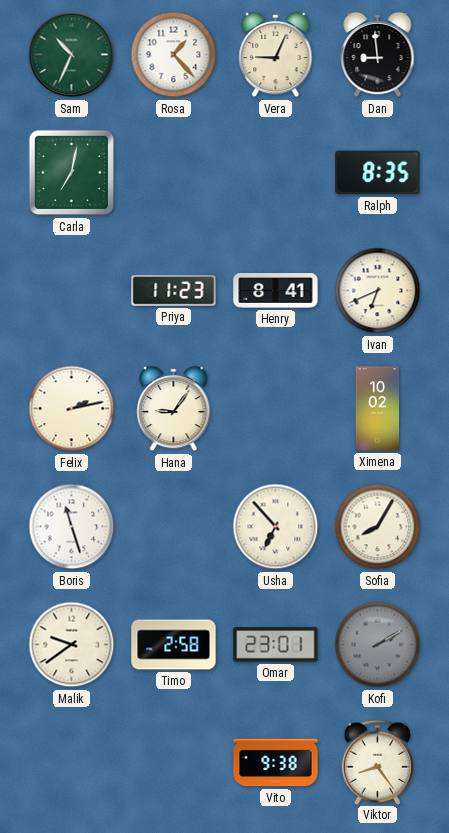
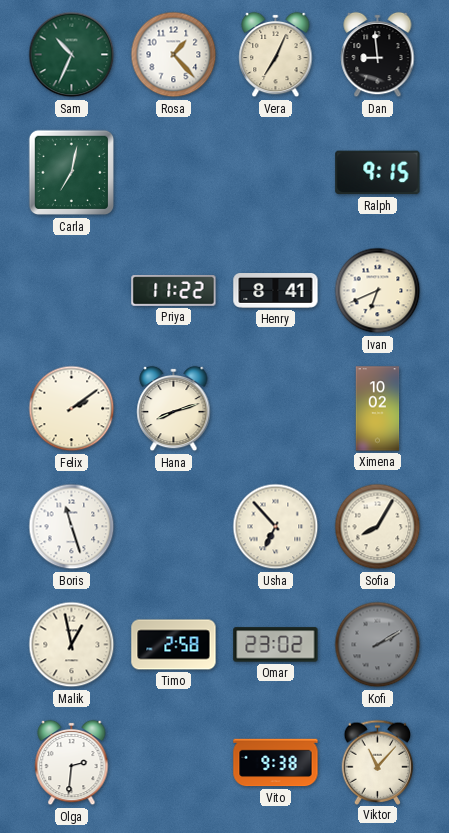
Vera: 9:04 -> 7:04
Ralph: 8:35 -> 9:15
Priya: 11:23 -> 11:22
Felix: 2:13 -> 2:09
Hana: 9:06 -> 8:12
Malik: 9:39 -> 12:58
Omar: 23:01 -> 23:02
Olga: none -> 2:31
Viktor: 8:24 -> 11:07
